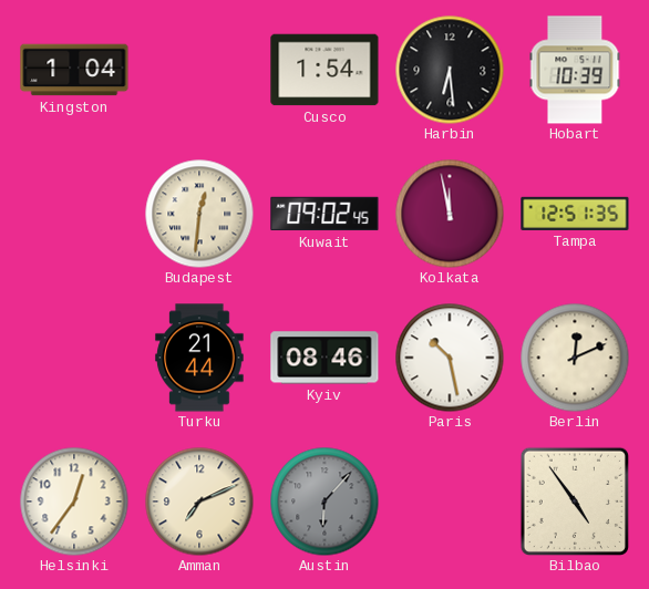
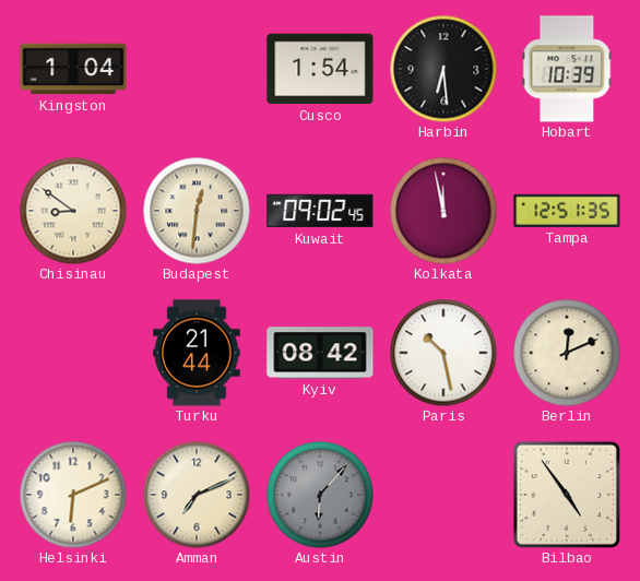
Chisinau: none -> 8:51
Kyiv: 08:46 -> 08:42
Helsinki: 12:36 -> 6:11
